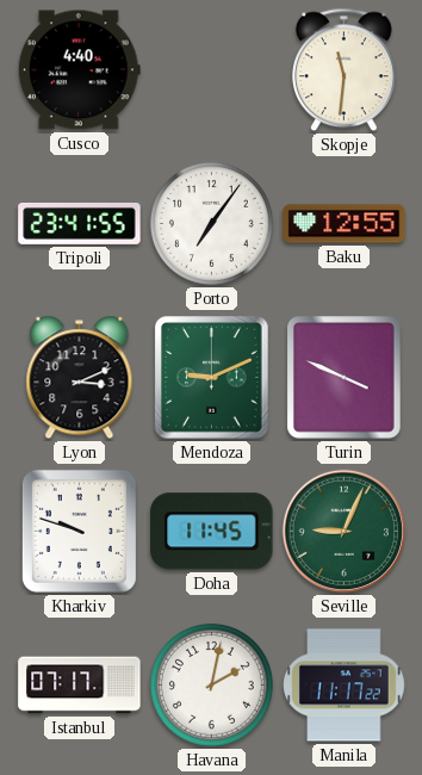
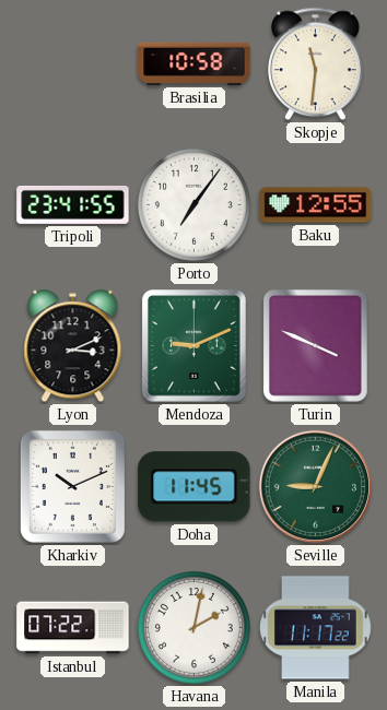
Cusco: 4:40 -> none
Brasilia: none -> 10:58
Kharkiv: 9:48 -> 10:11
Istanbul: 07:17 -> 07:22
